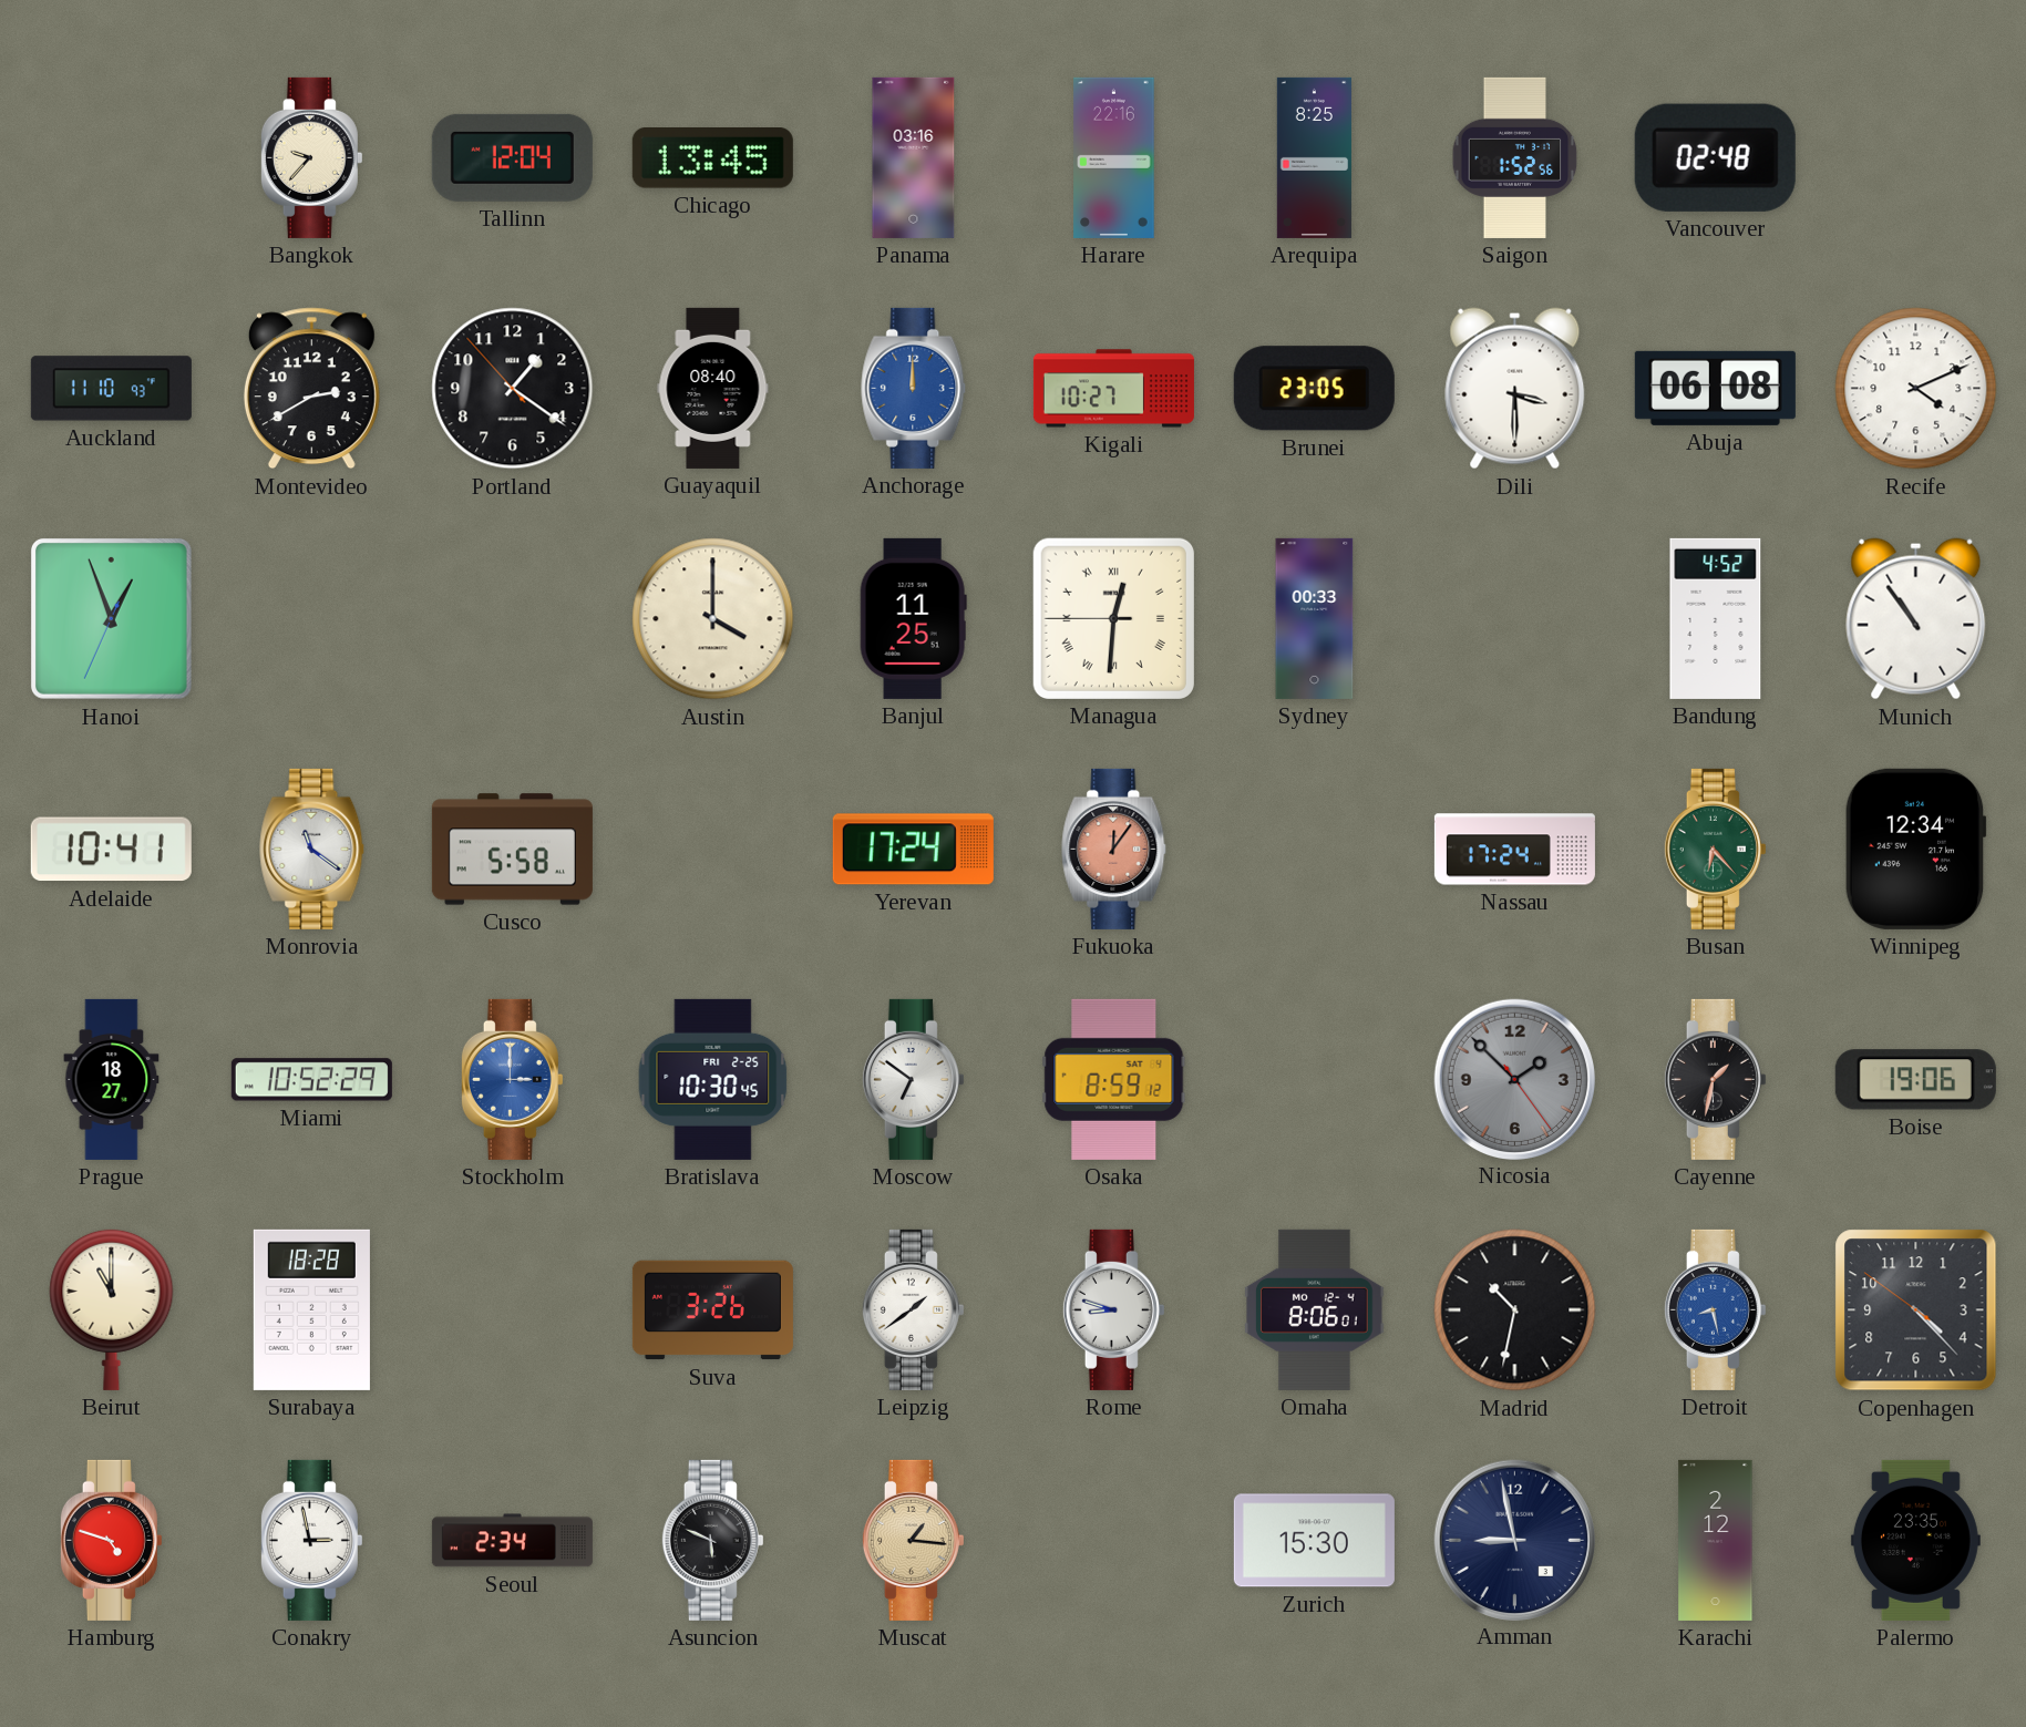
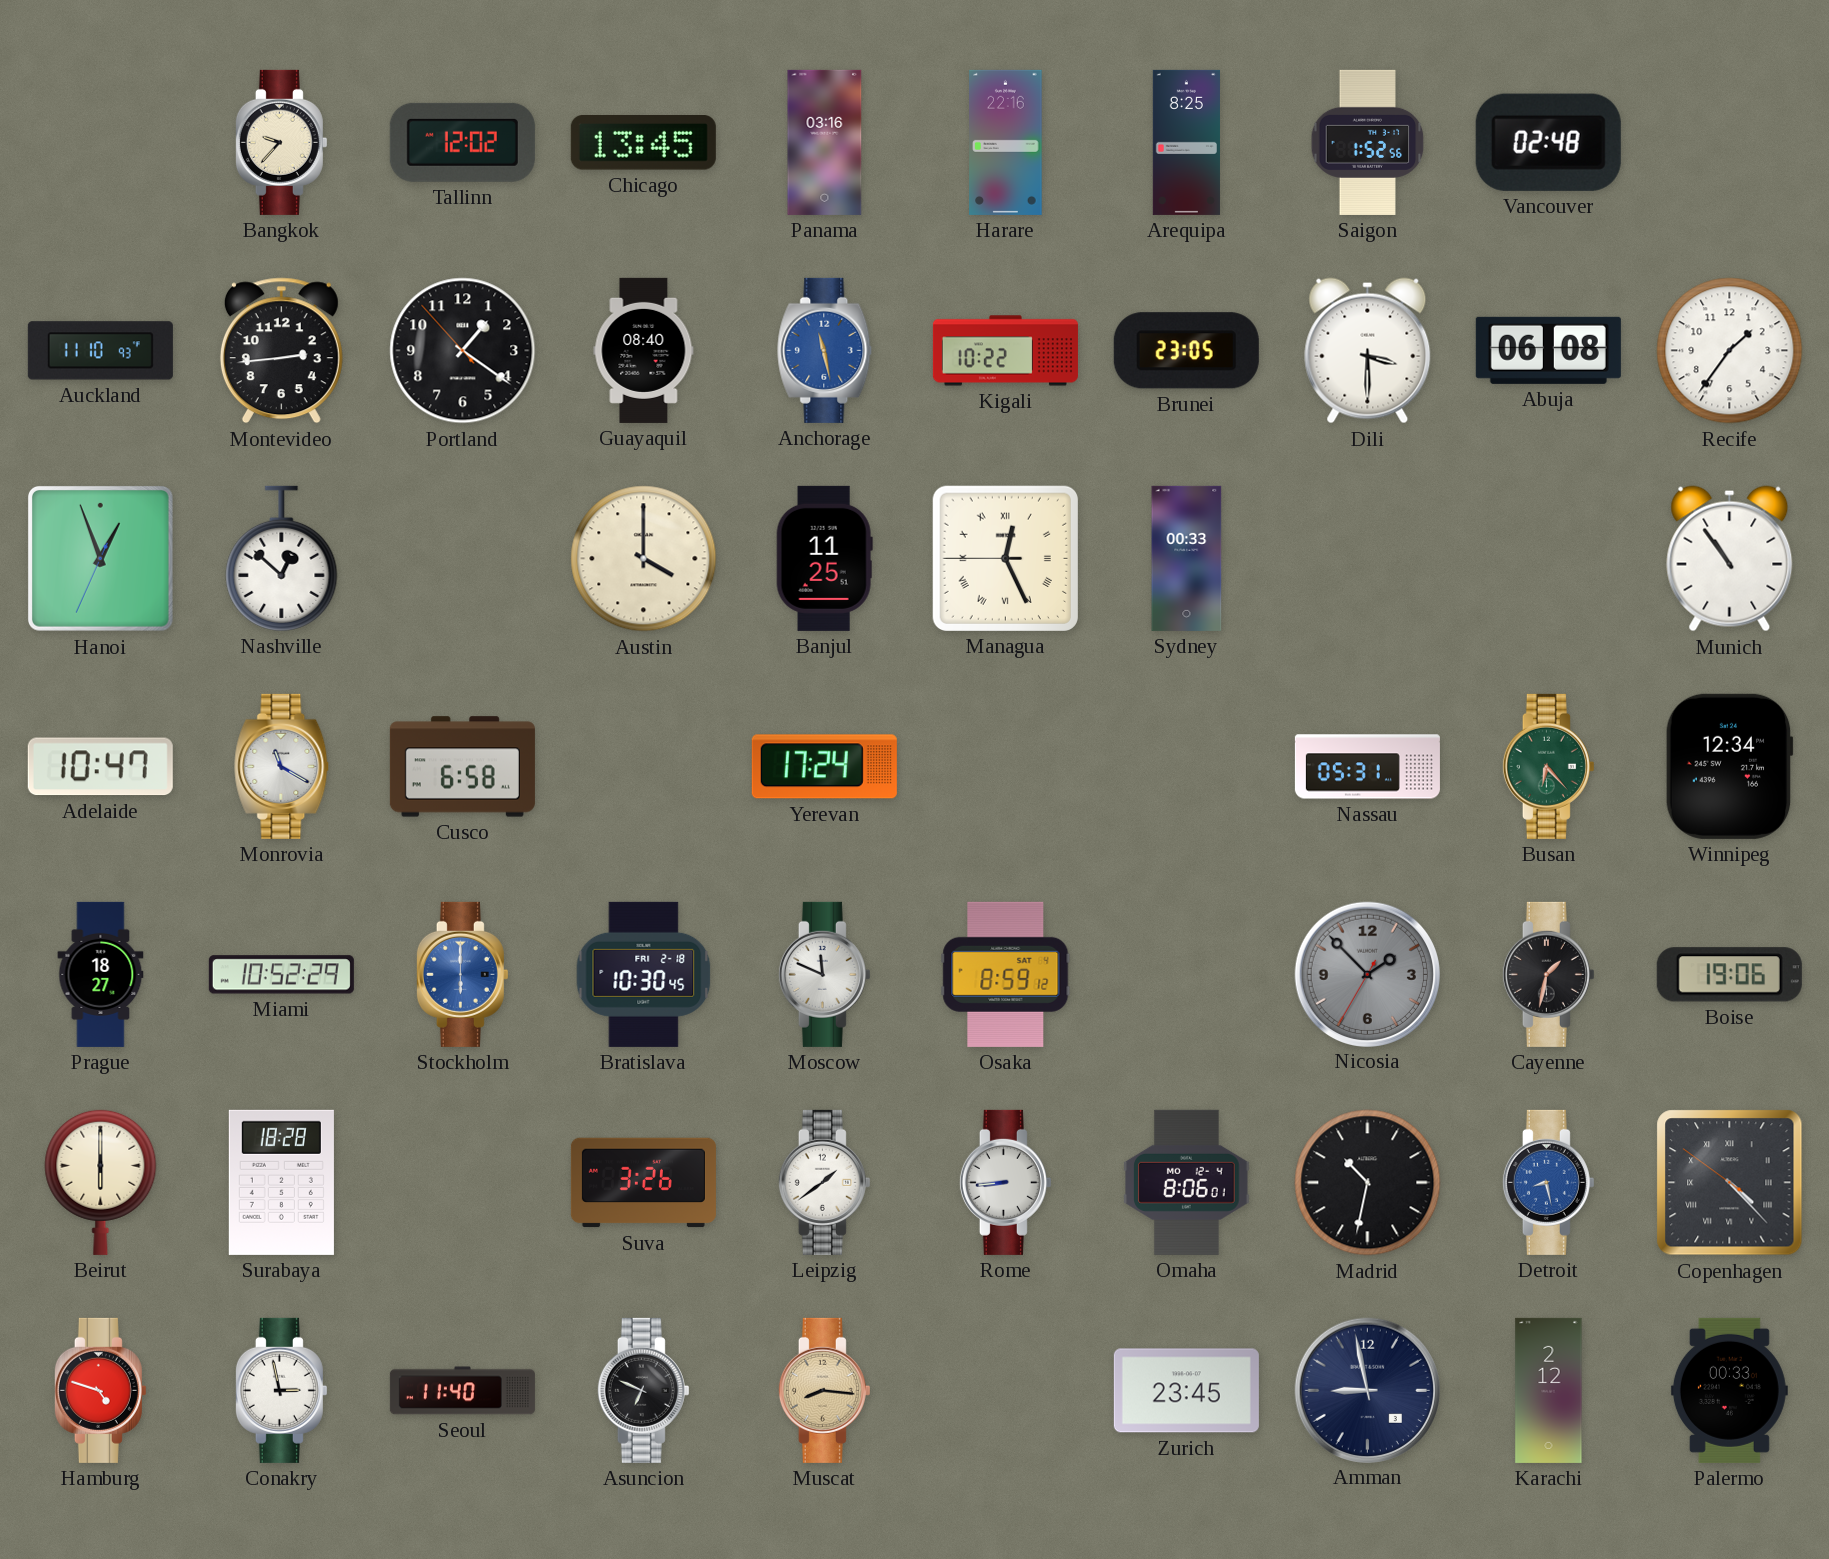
Tallinn: 12:04 -> 12:02
Montevideo: 2:40 -> 2:44
Anchorage: 12:00 -> 11:28
Kigali: 10:27 -> 10:22
Recife: 4:11 -> 1:36
Nashville: none -> 12:52
Managua: 12:30 -> 12:25
Bandung: 4:52 -> none
Adelaide: 10:41 -> 10:47
Monrovia: 11:21 -> 11:20
Cusco: 5:58 -> 6:58
Fukuoka: 12:06 -> none
Nassau: 17:24 -> 05:31
Stockholm: 3:00 -> 6:00
Bratislava date: FRI 2-25 -> FRI 2-18
Moscow: 6:51 -> 11:49
Nicosia: 1:52:24 -> 1:52:35
Beirut: 11:00 -> 6:00
Rome: 8:48 -> 8:44
Copenhagen numerals: Arabic -> Roman
Seoul: 2:34 -> 11:40
Asuncion: 5:49 -> 6:49
Muscat: 1:16 -> 8:16
Zurich: 15:30 -> 23:45
Palermo: 23:35 -> 00:33
